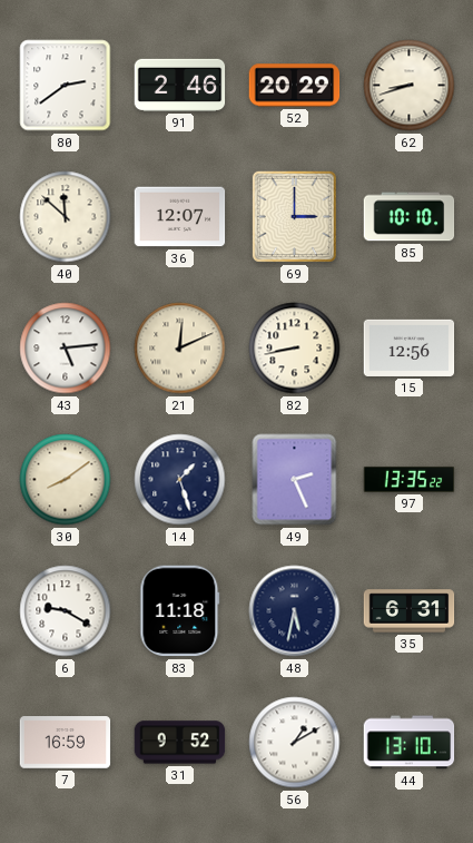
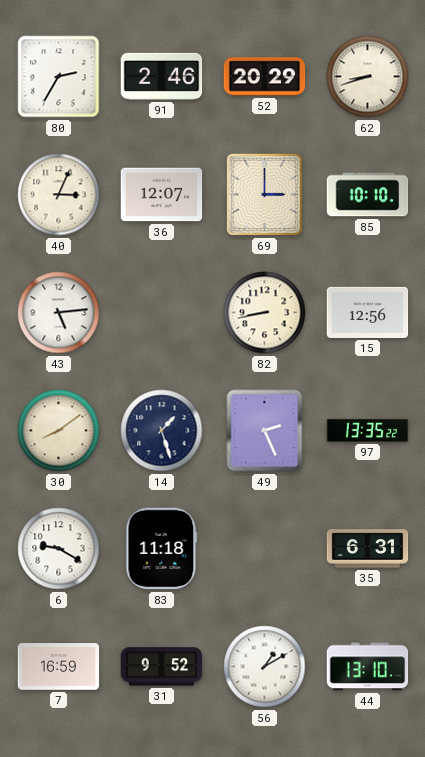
80: 2:39 -> 2:35
40: 11:52 -> 3:04
21: 12:11 -> none
48: 5:32 -> none
